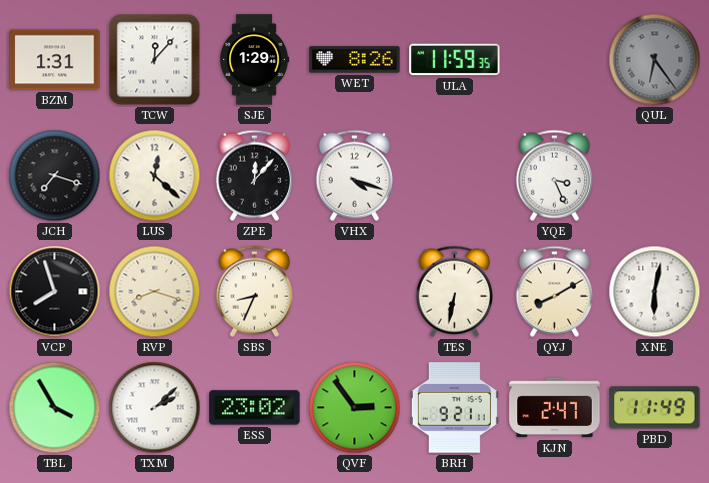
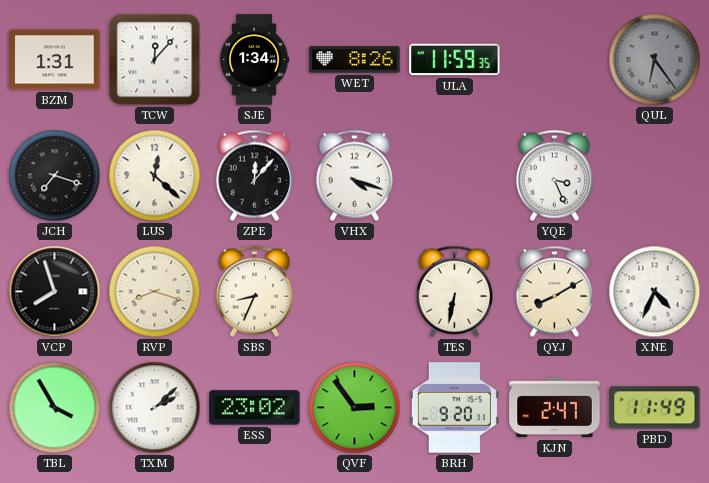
SJE: 1:29 -> 1:34
XNE: 6:02 -> 4:34
BRH: 9:21 -> 9:20
